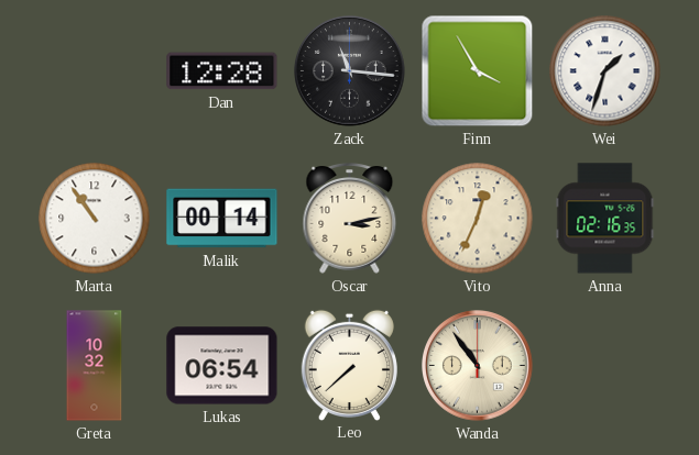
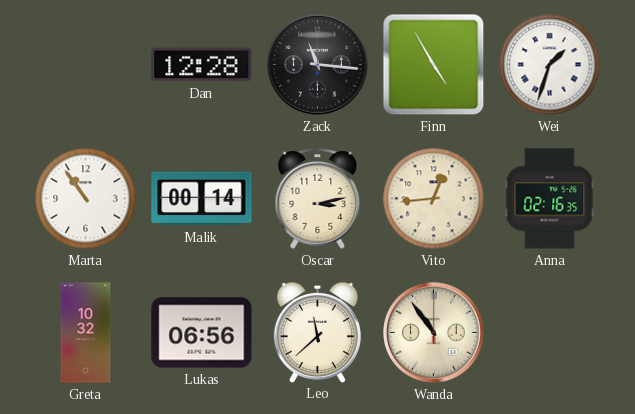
Finn: 3:55 -> 4:55
Vito: 12:34 -> 12:44
Lukas: 06:54 -> 06:56
Leo: 7:38 -> 11:38
